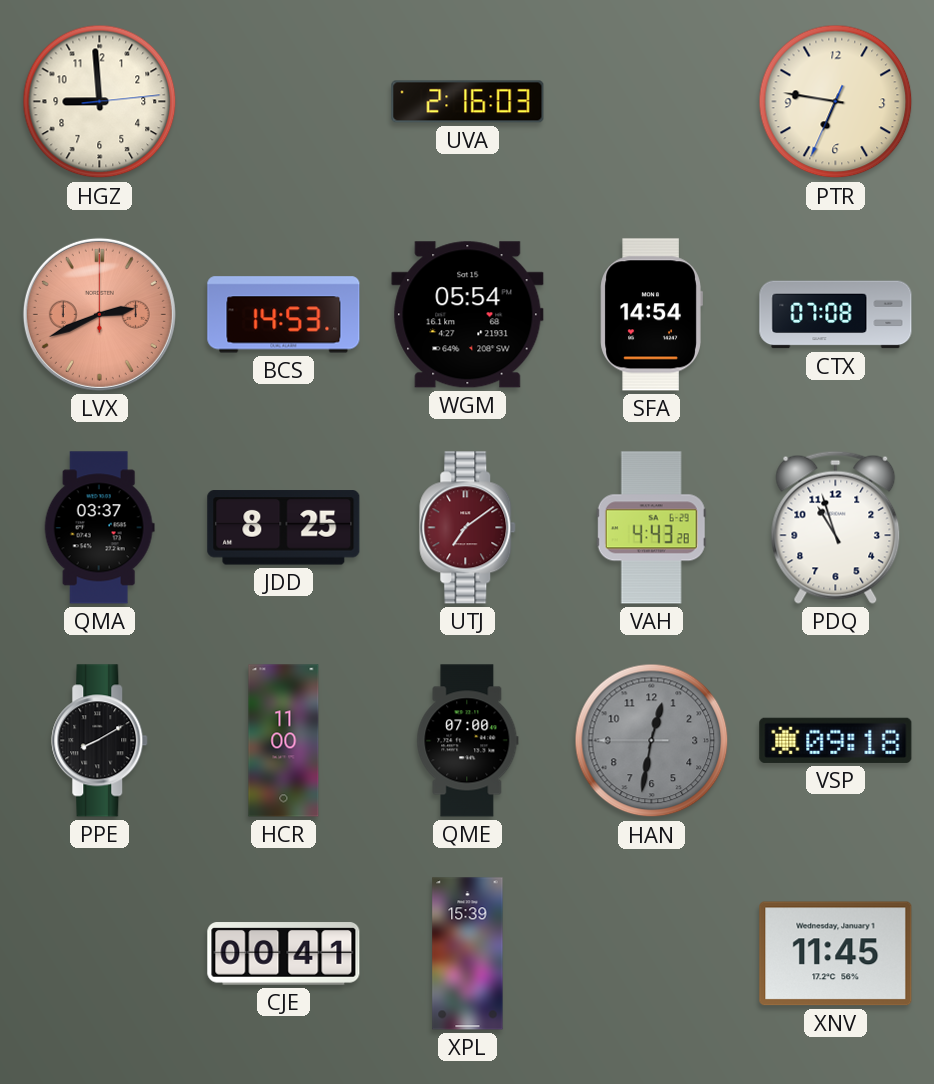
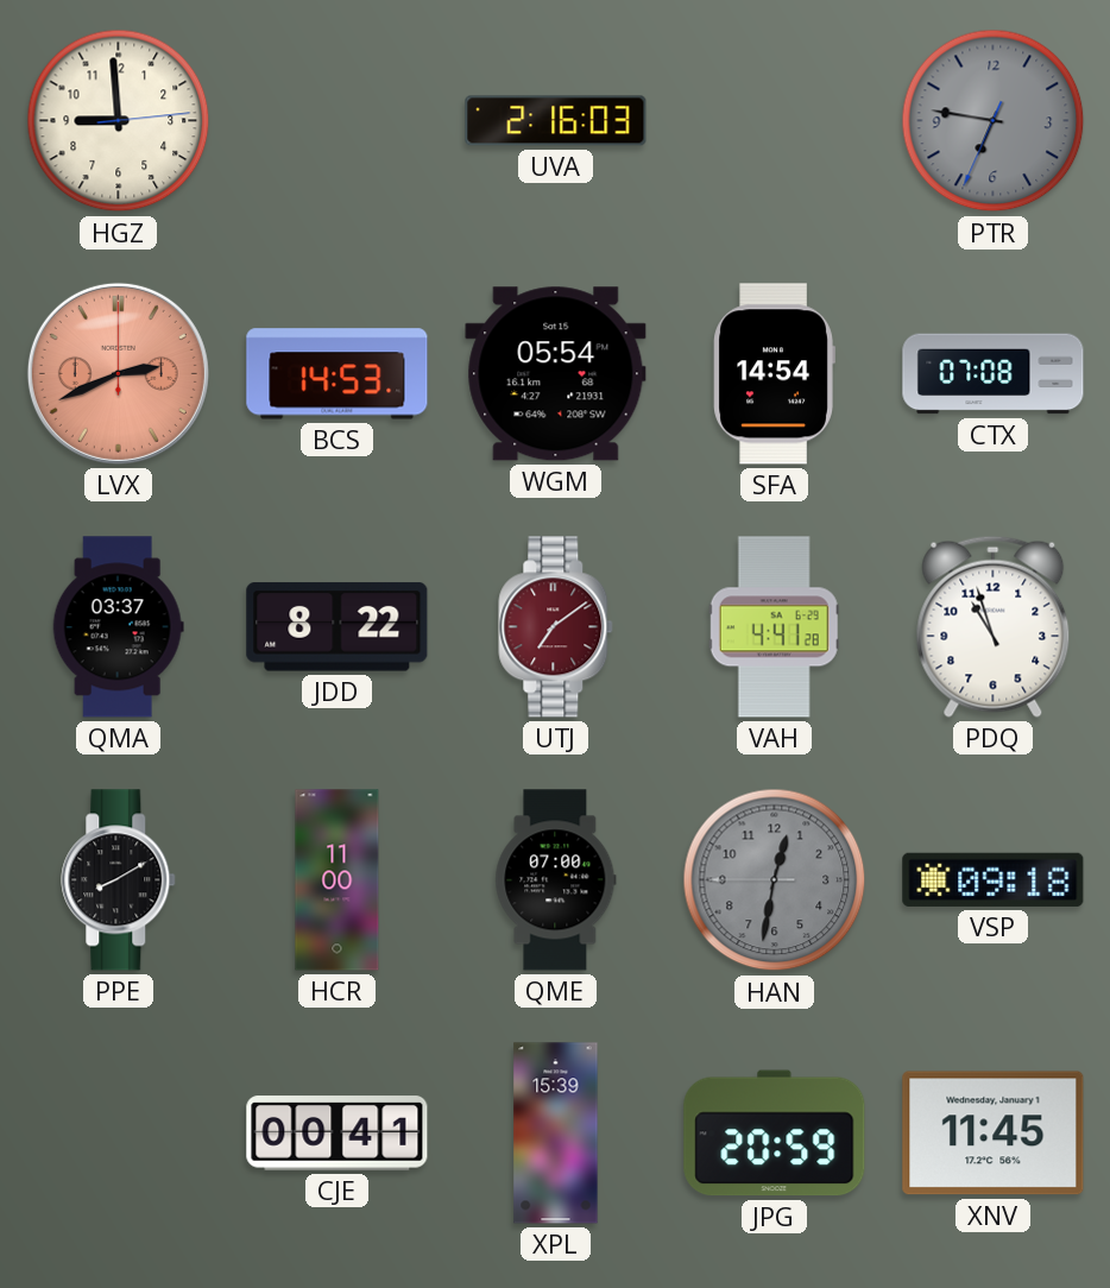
PTR dial: cream -> grey
JDD: 8:25 -> 8:22
VAH: 4:43 -> 4:41
JPG: none -> 20:59
